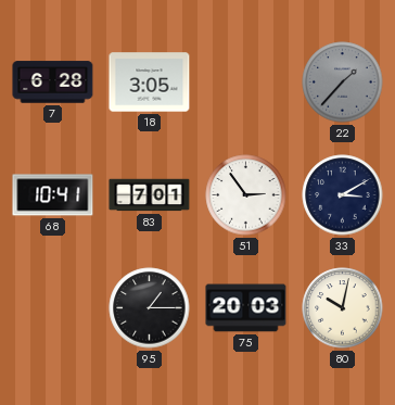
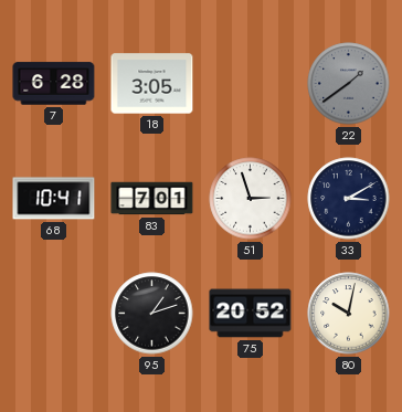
22: 1:37 -> 1:39
51: 2:54 -> 2:57
95: 1:15 -> 1:12
75: 20:03 -> 20:52
